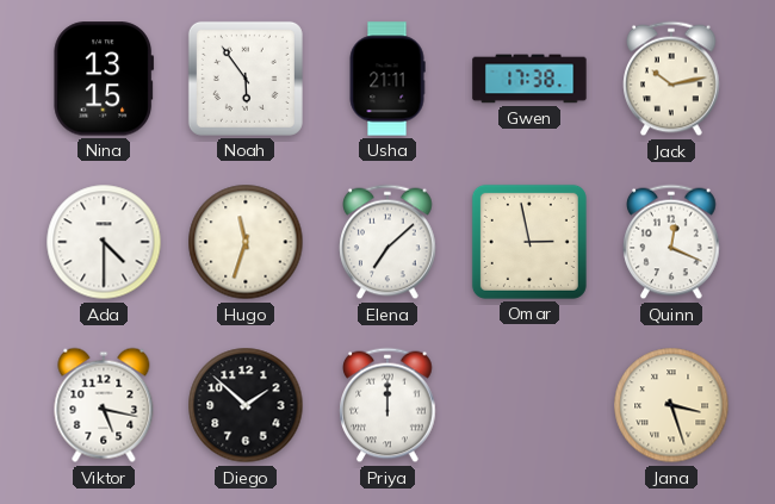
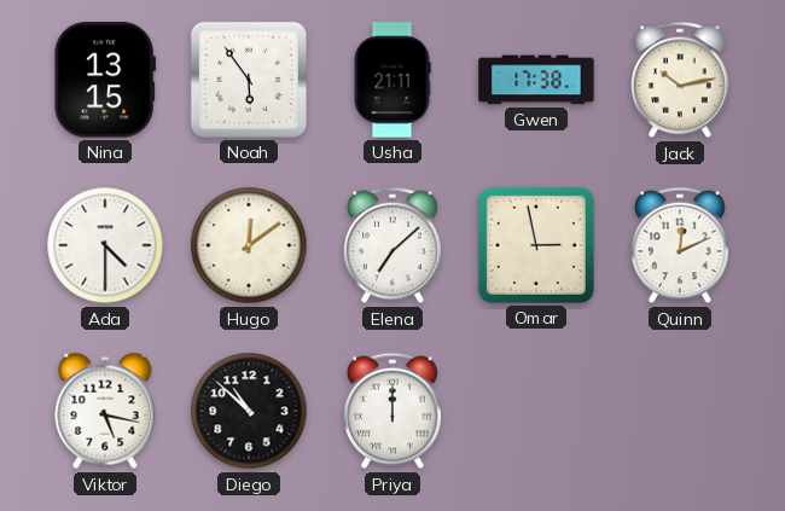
Hugo: 11:33 -> 12:09
Quinn: 12:19 -> 12:11
Diego: 1:52 -> 10:52
Jana: 3:27 -> none
